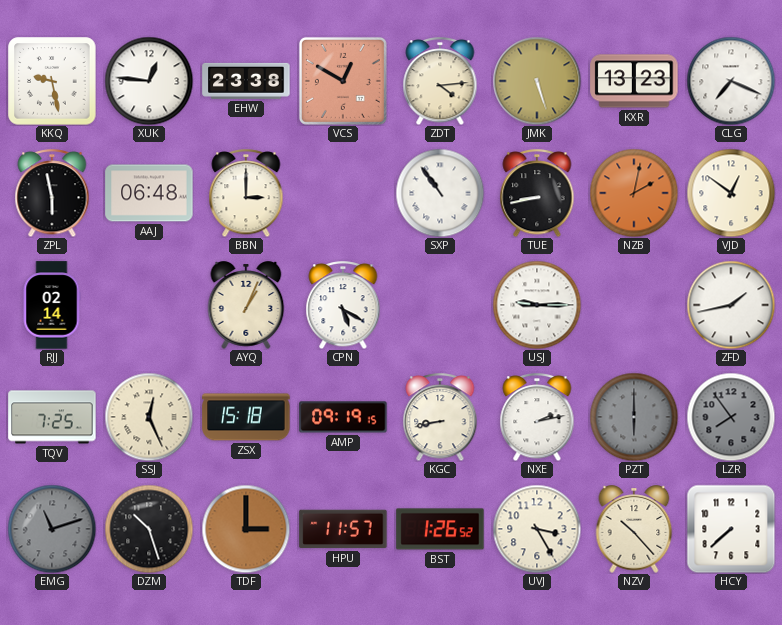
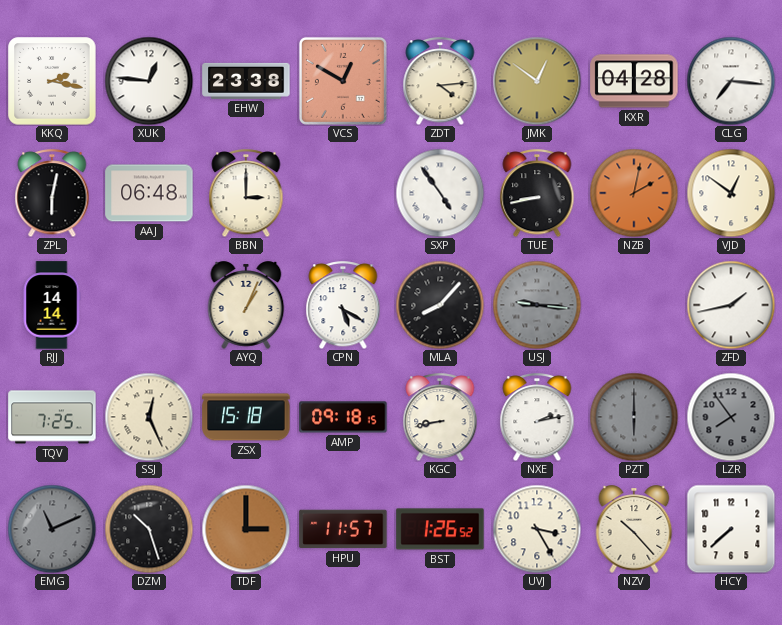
KKQ: 9:28 -> 2:17
JMK: 5:27 -> 12:51
KXR: 13:23 -> 04:28
CLG: 7:19 -> 7:16
ZPL: 5:58 -> 6:02
SXP: 10:54 -> 4:54
RJJ: 02:14 -> 14:14
MLA: none -> 8:07
USJ: 9:15 -> 9:16
USJ dial: white -> grey
AMP: 09:19 -> 09:18
EMG: 11:12 -> 11:11
